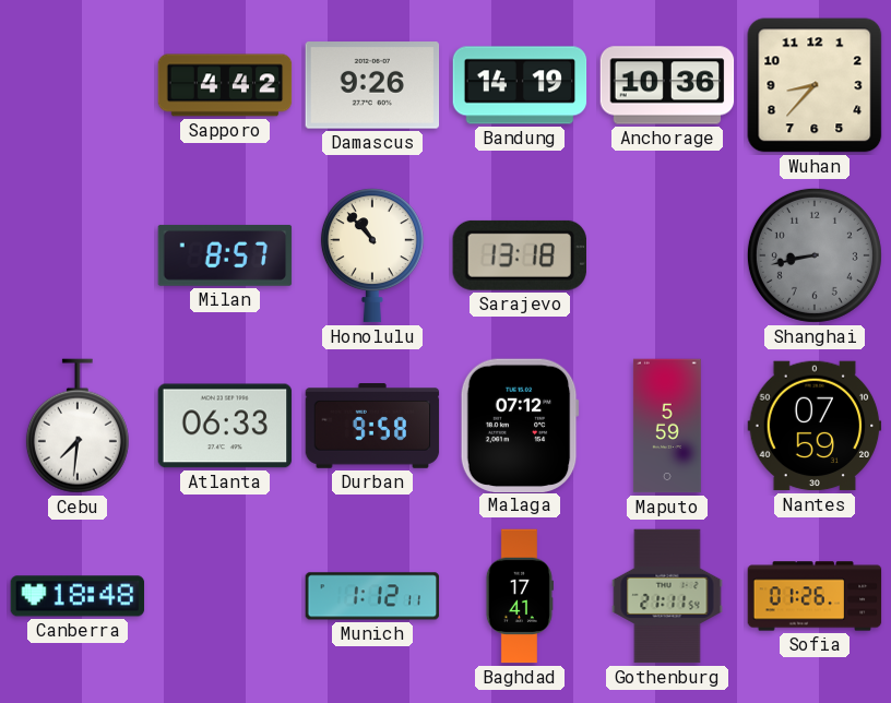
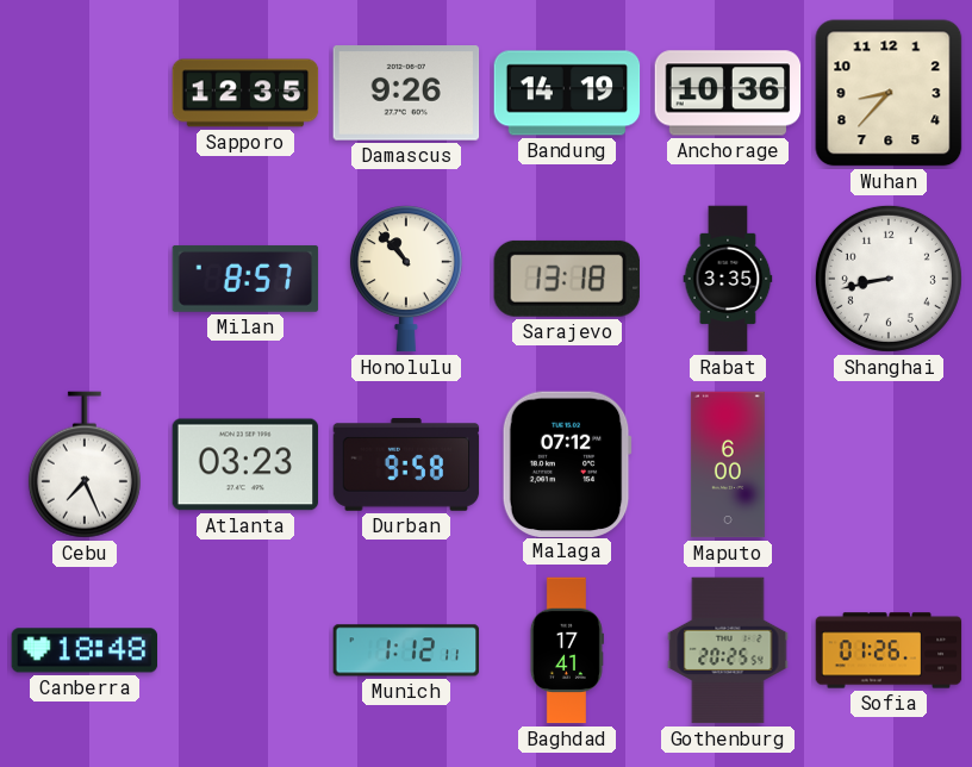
Sapporo: 4:42 -> 12:35
Rabat: none -> 3:35
Shanghai dial: grey -> white
Cebu: 7:31 -> 7:26
Atlanta: 06:33 -> 03:23
Maputo: 5:59 -> 6:00
Nantes: 07:59 -> none
Gothenburg: 21:11 -> 20:25
